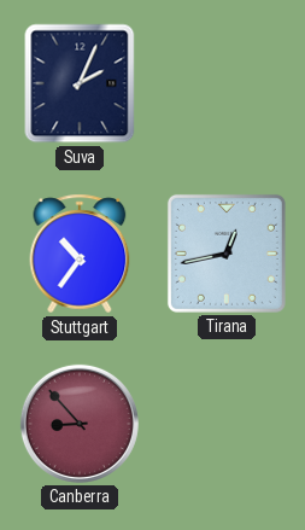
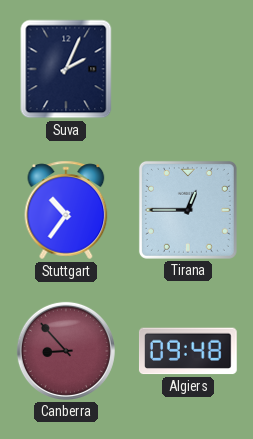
Tirana: 12:43 -> 12:45
Algiers: none -> 09:48
